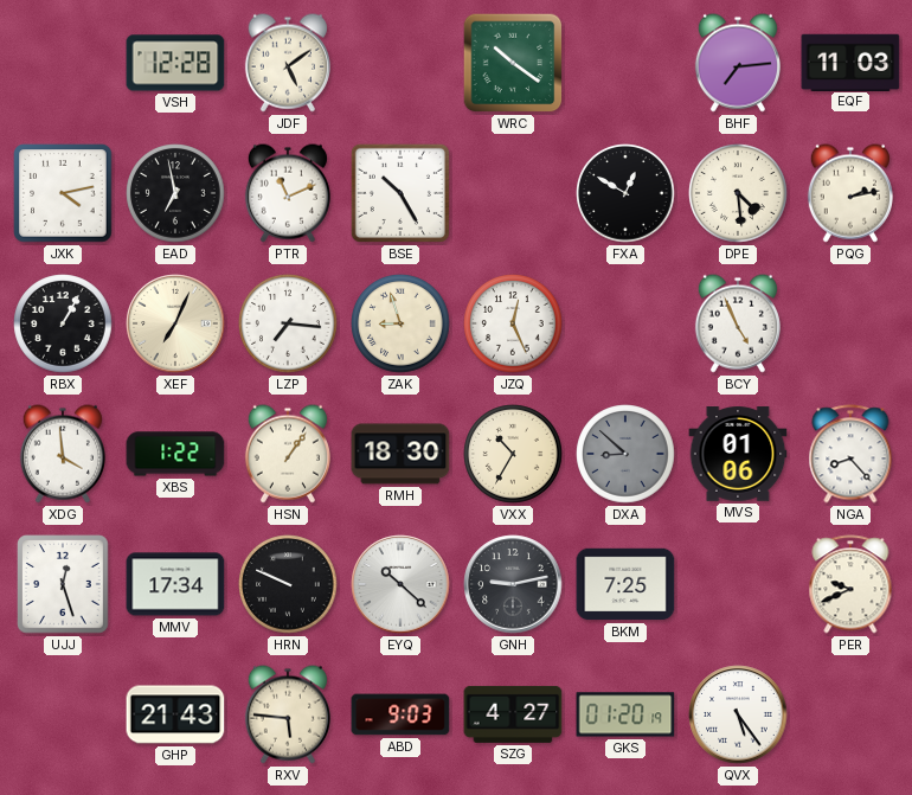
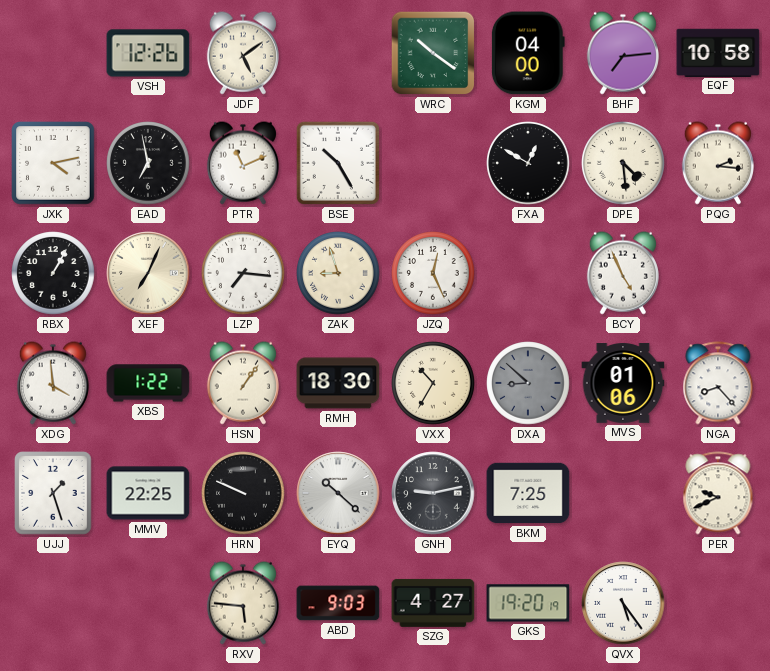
VSH: 12:28 -> 12:26
KGM: none -> 04:00
EQF: 11:03 -> 10:58
PQG: 2:13 -> 2:16
UJJ: 12:27 -> 1:27
MMV: 17:34 -> 22:25
GHP: 21:43 -> none
GKS: 01:20 -> 19:20
